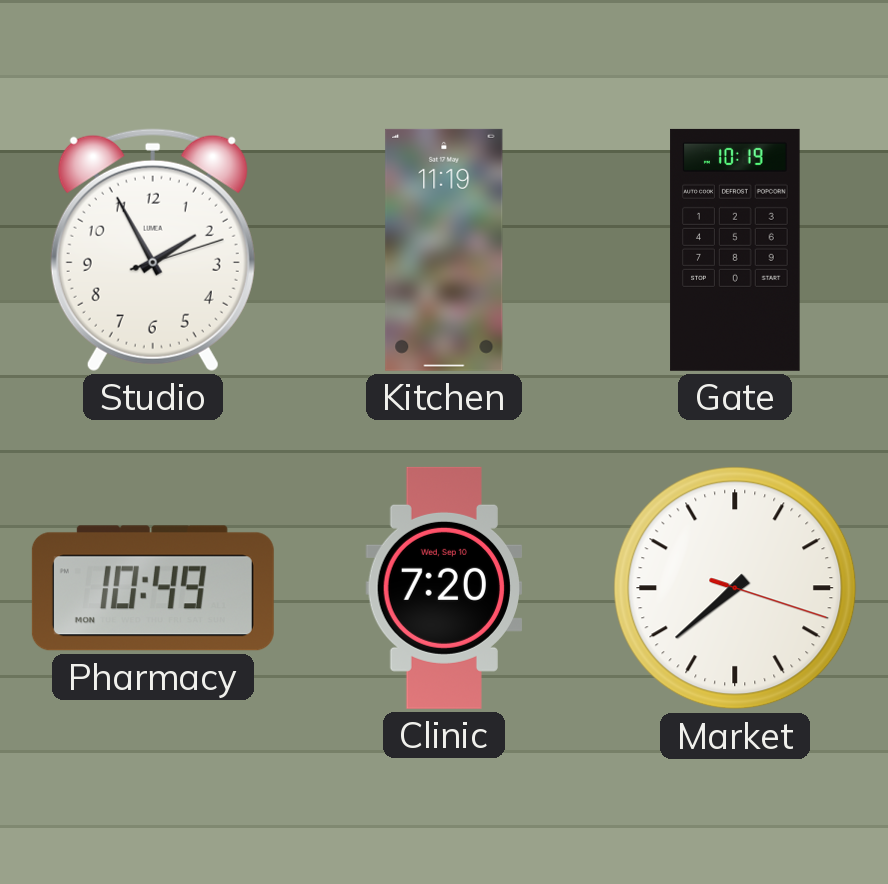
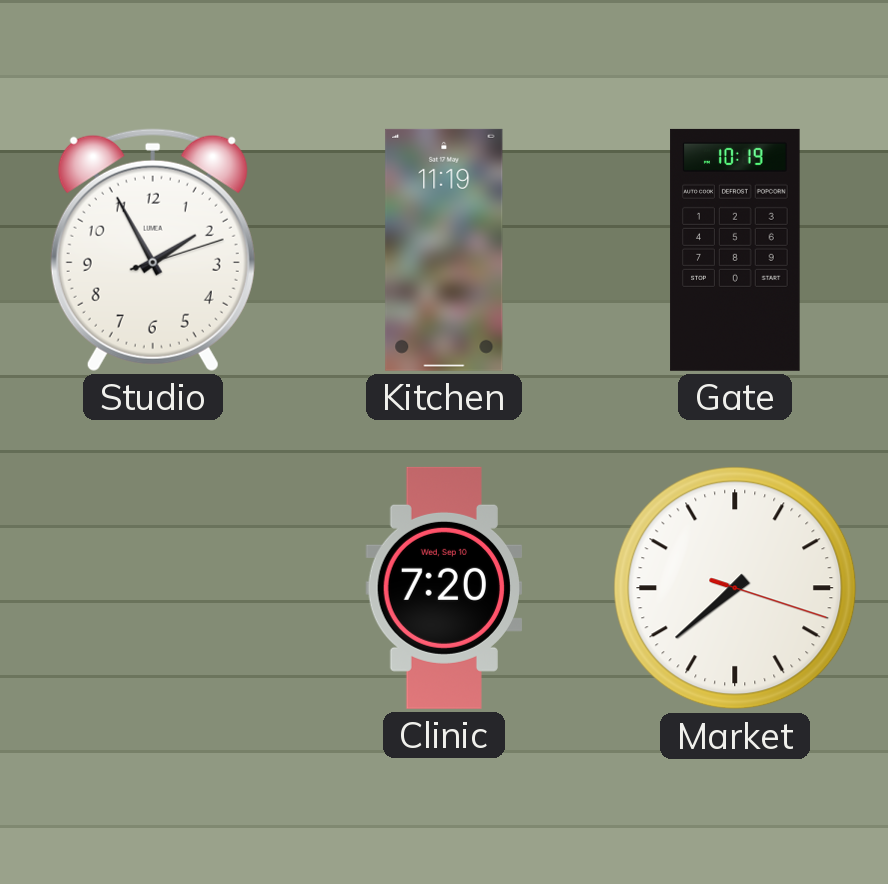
Pharmacy: 10:49 -> none
